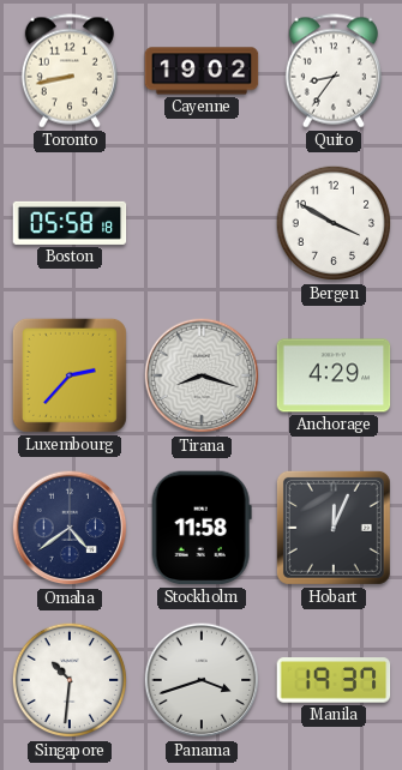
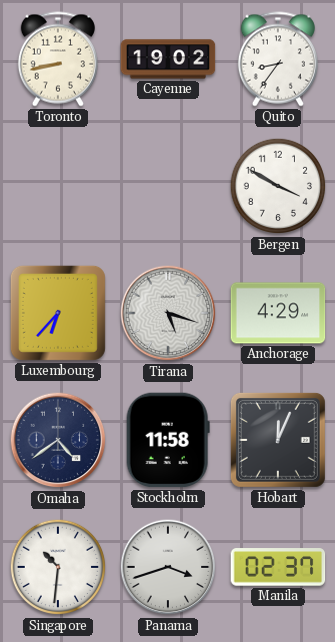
Boston: 05:58 -> none
Luxembourg: 2:37 -> 6:37
Tirana: 8:18 -> 5:18
Manila: 19:37 -> 02:37
